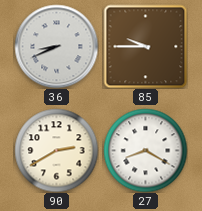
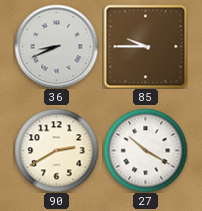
27: 8:20 -> 10:20
